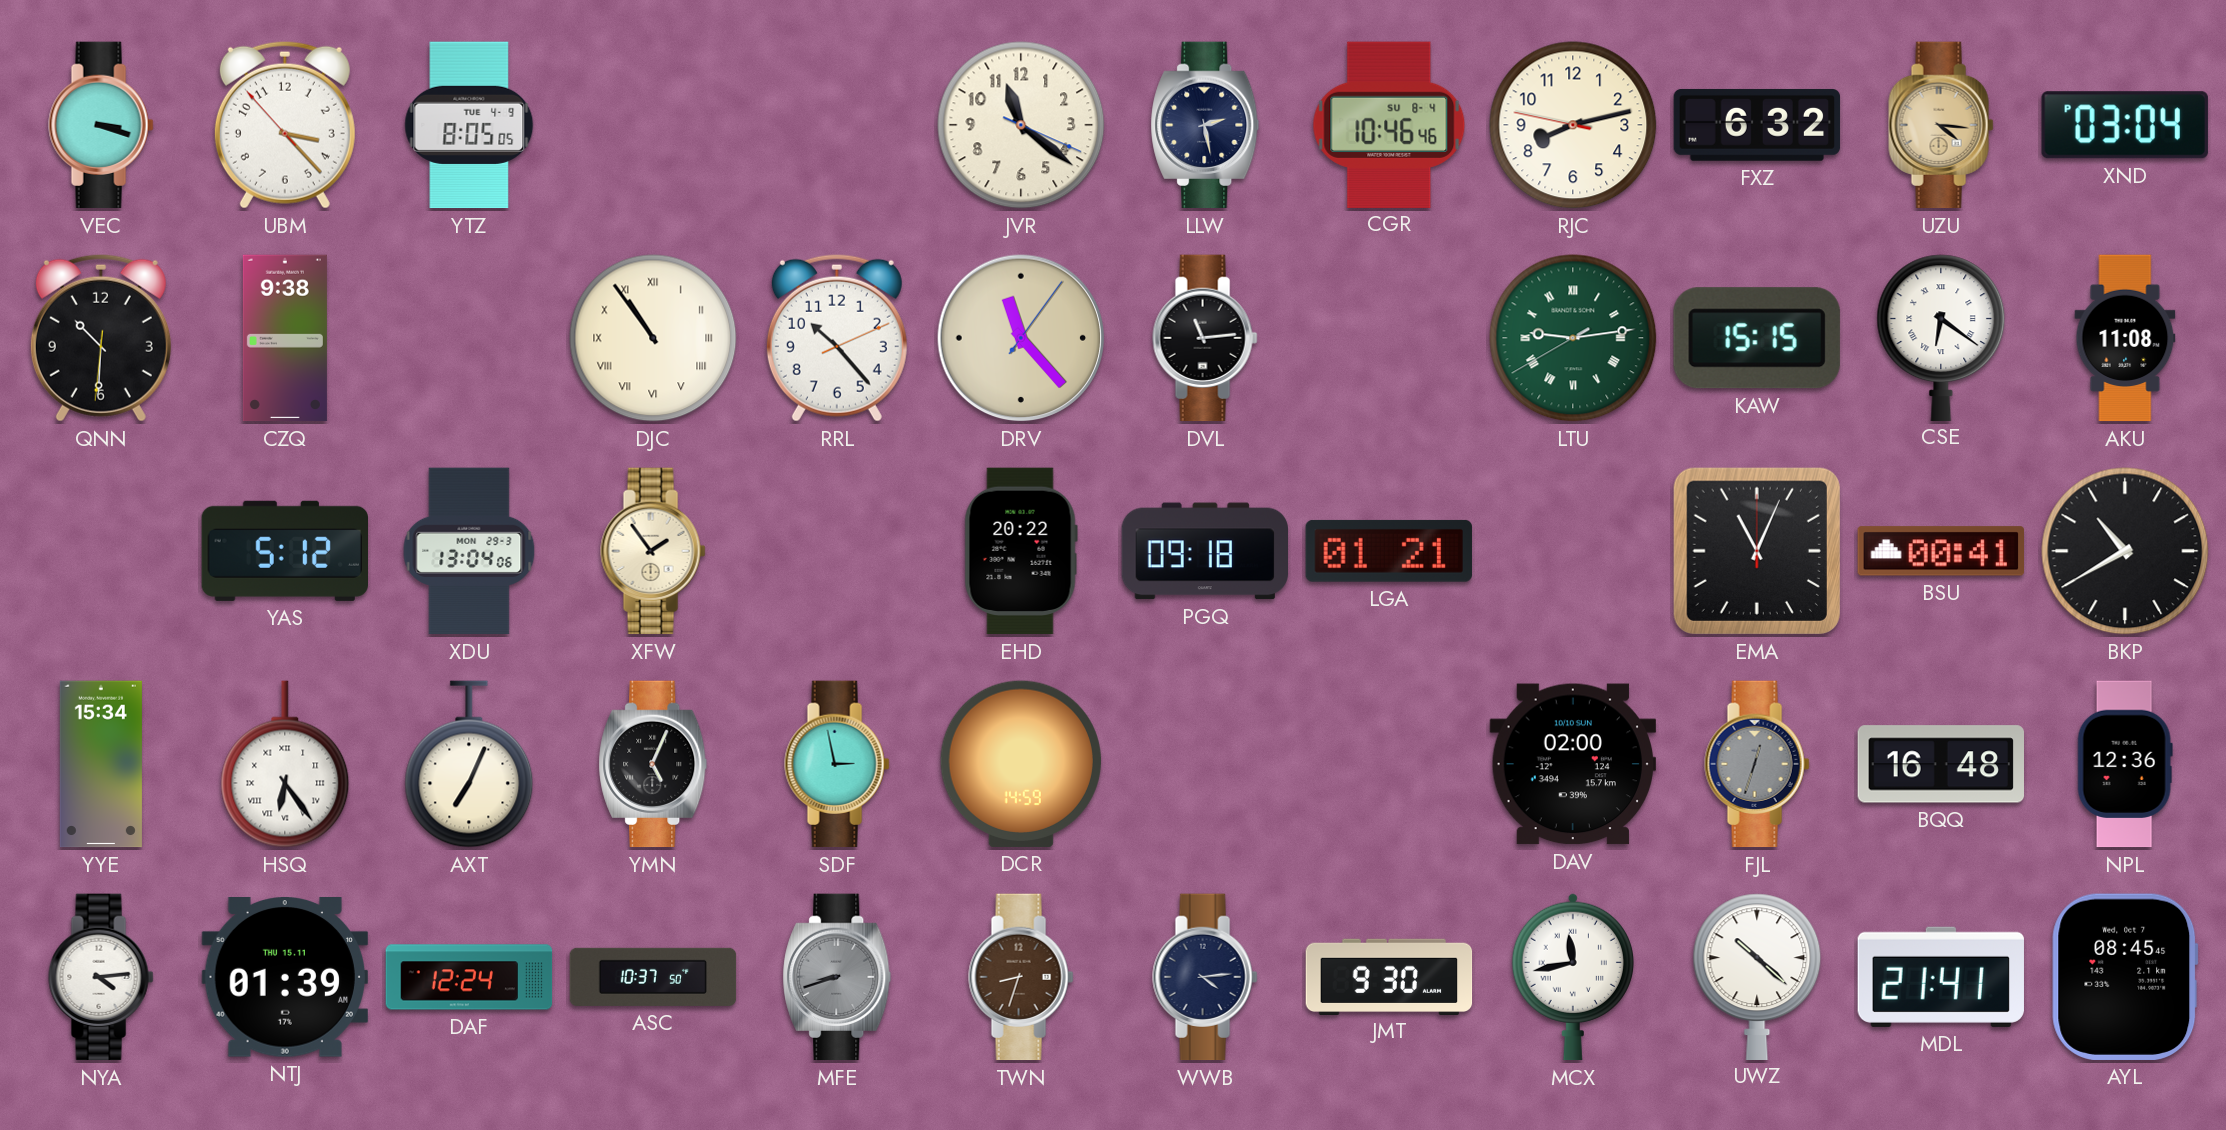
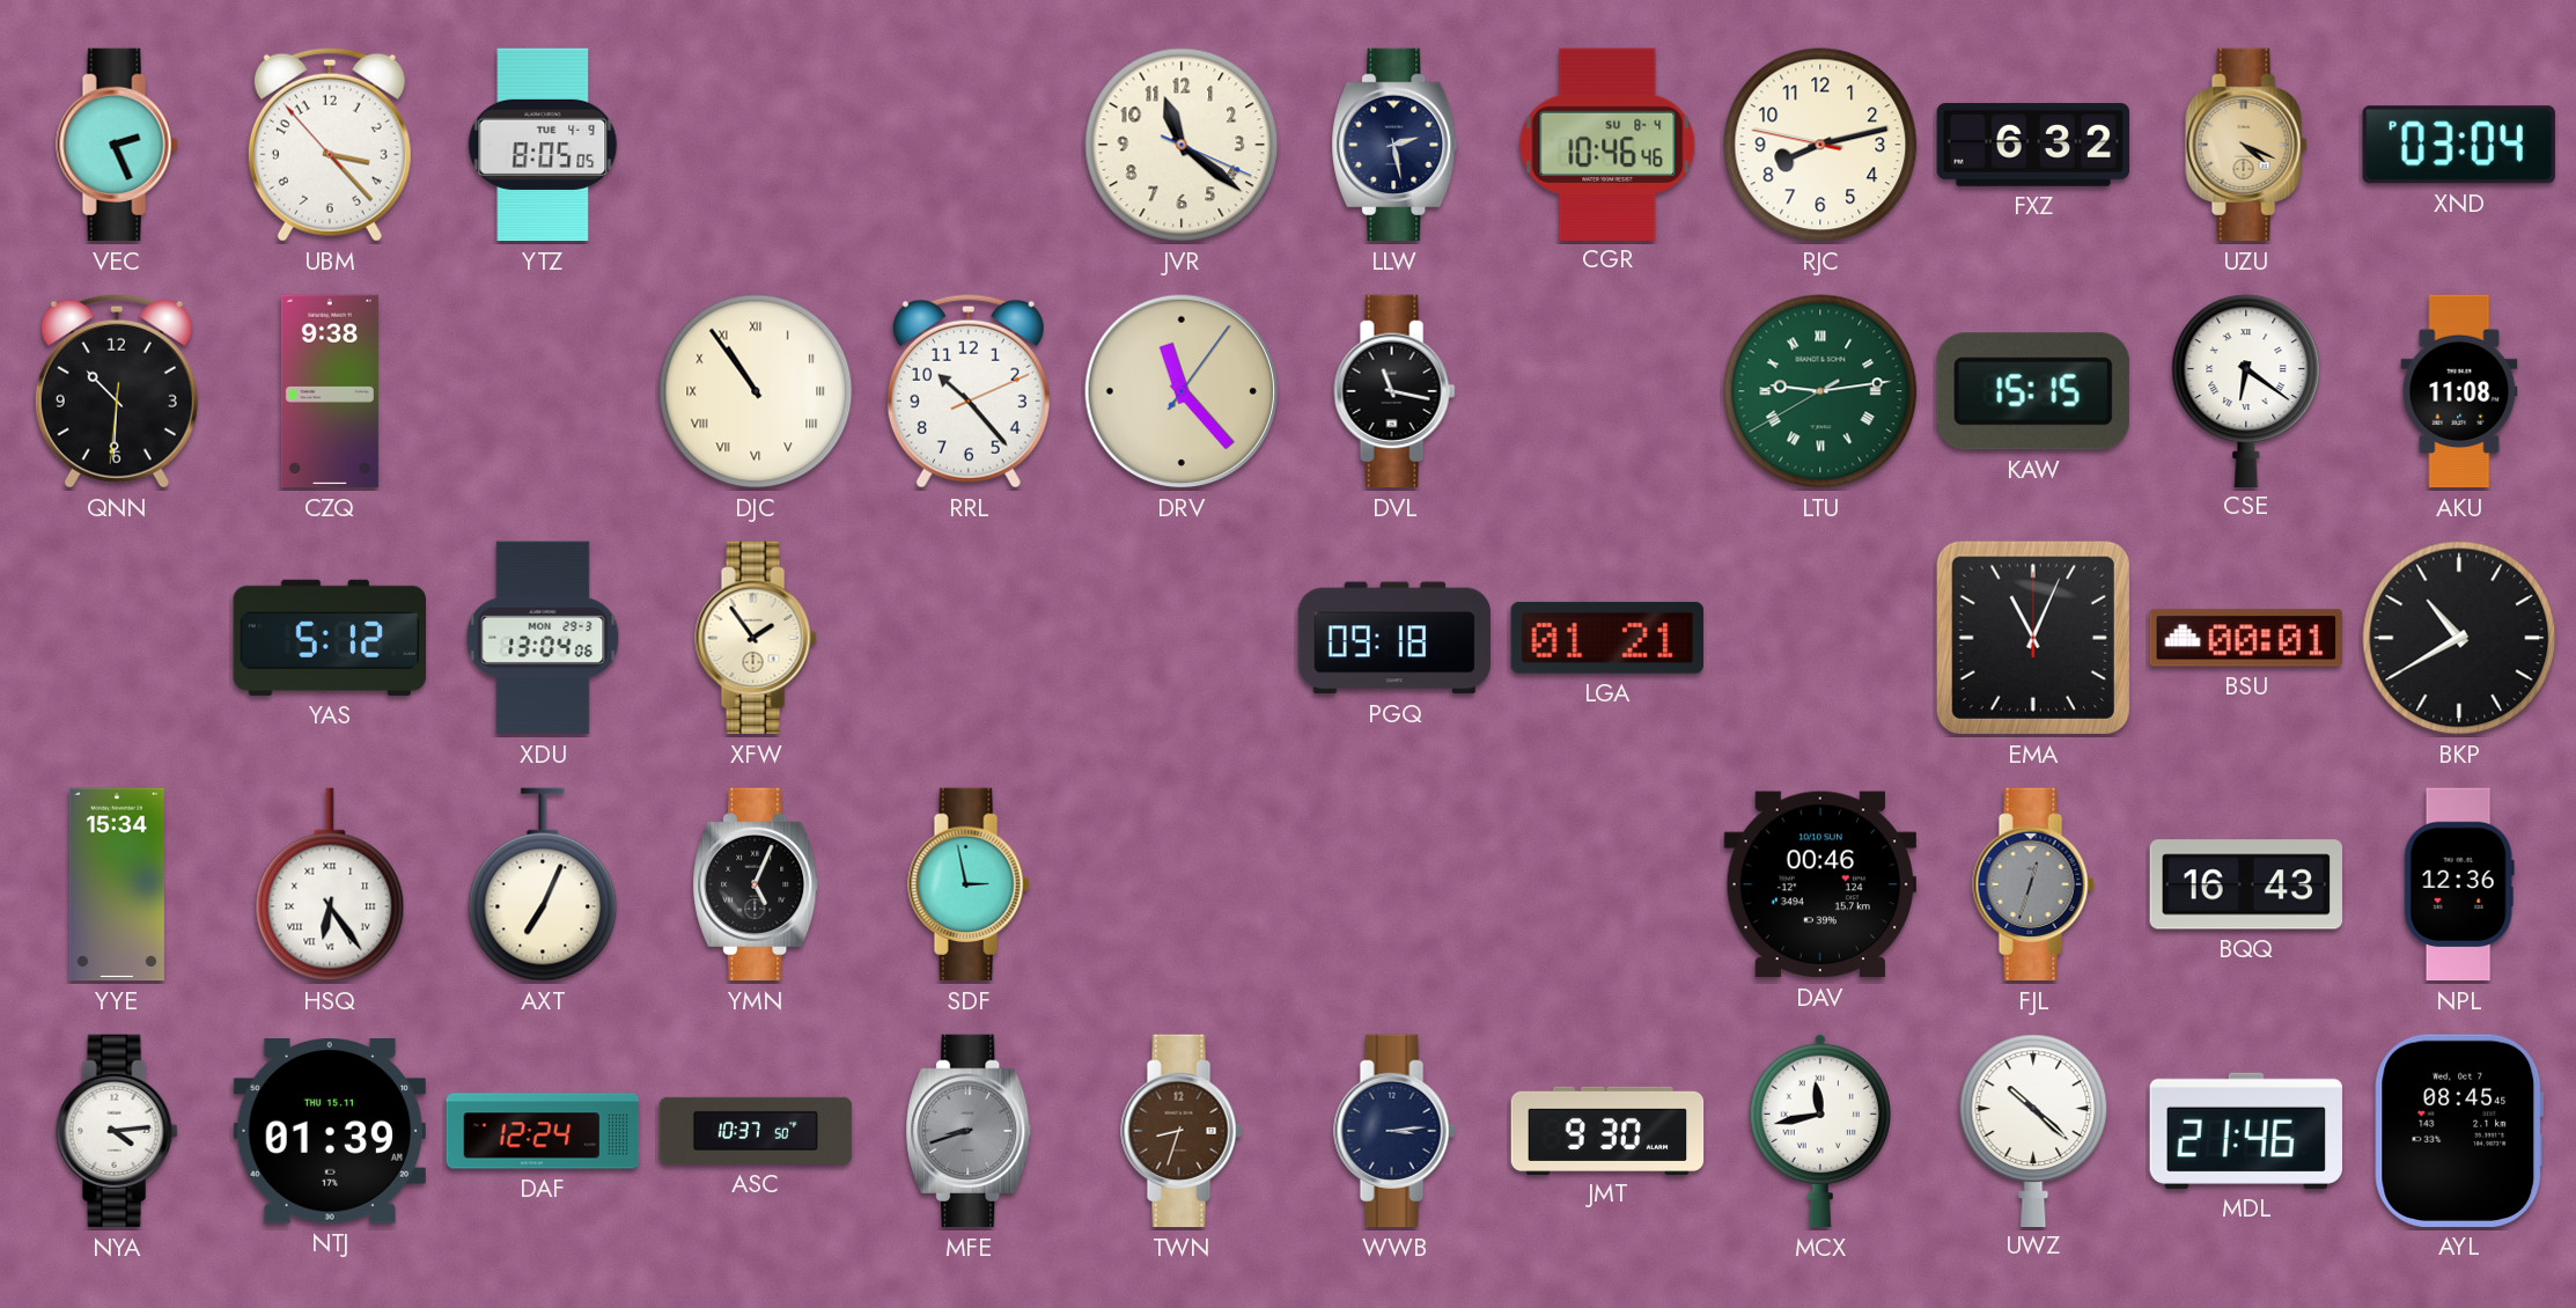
VEC: 3:18 -> 2:26
UZU: 4:16 -> 4:19
DVL: 11:14 -> 11:17
EHD: 20:22 -> none
BSU: 00:41 -> 00:01
DCR: 14:59 -> none
DAV: 02:00 -> 00:46
BQQ: 16:48 -> 16:43
WWB: 4:14 -> 3:14
MDL: 21:41 -> 21:46
